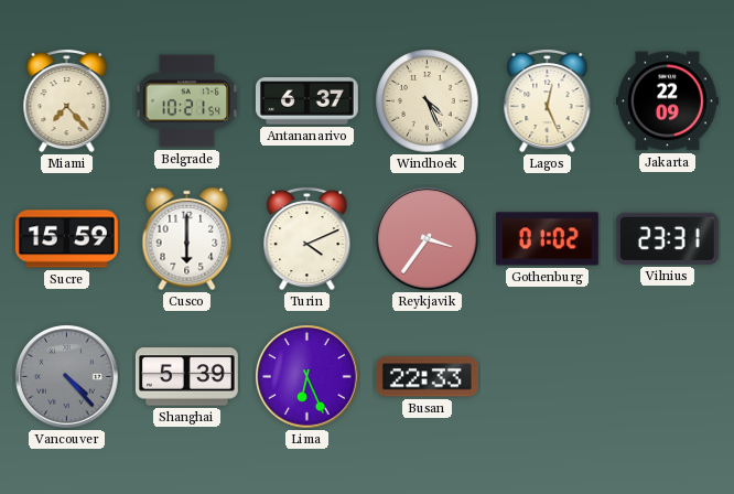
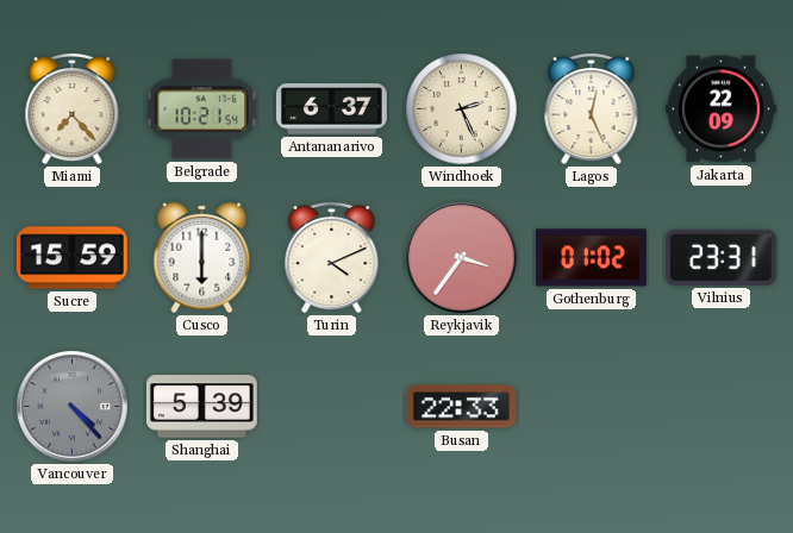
Windhoek: 4:26 -> 2:26
Lima: 6:26 -> none
